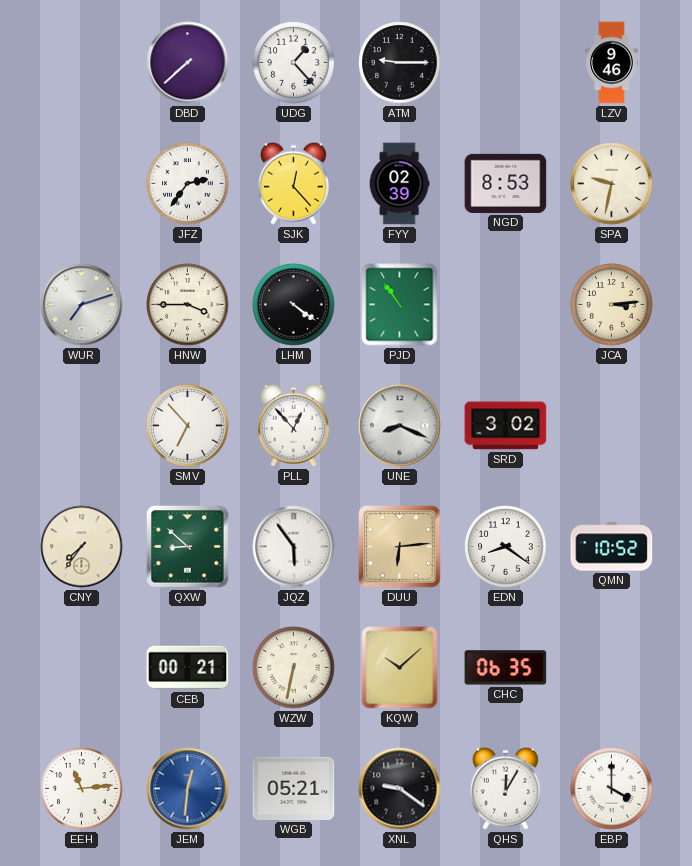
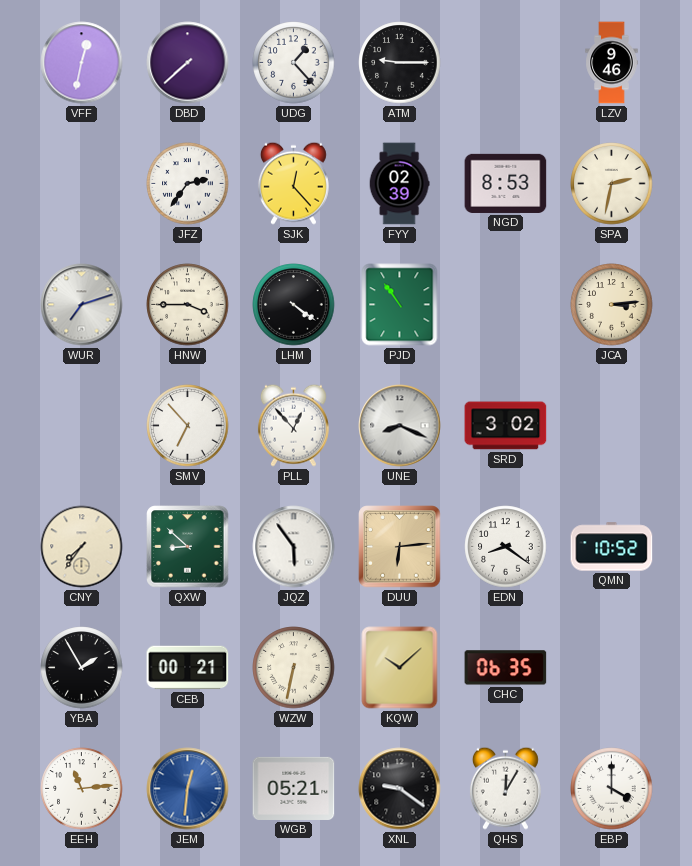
VFF: none -> 12:32
SPA: 9:32 -> 2:32
YBA: none -> 1:55
